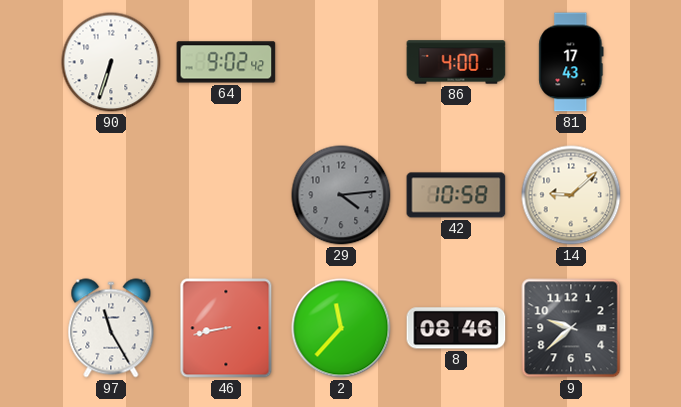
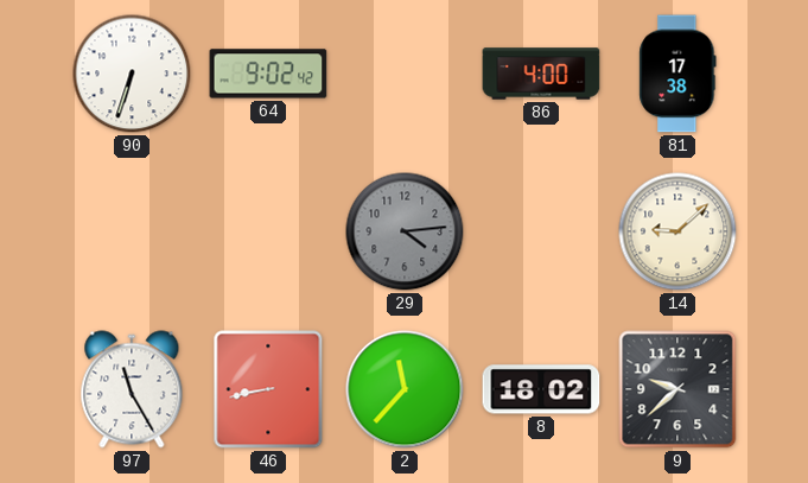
81: 17:43 -> 17:38
42: 10:58 -> none
8: 08:46 -> 18:02
